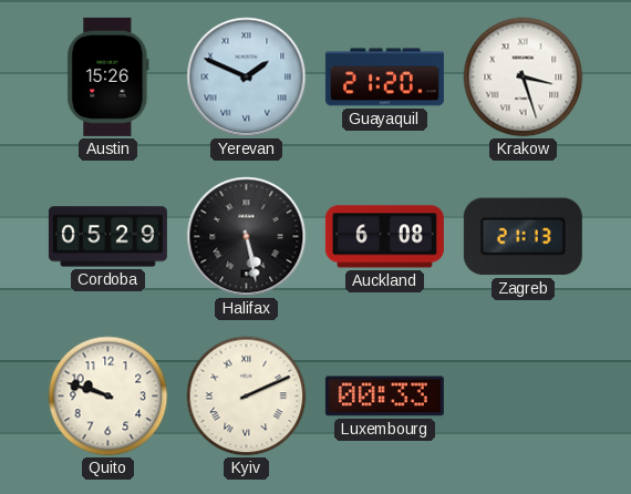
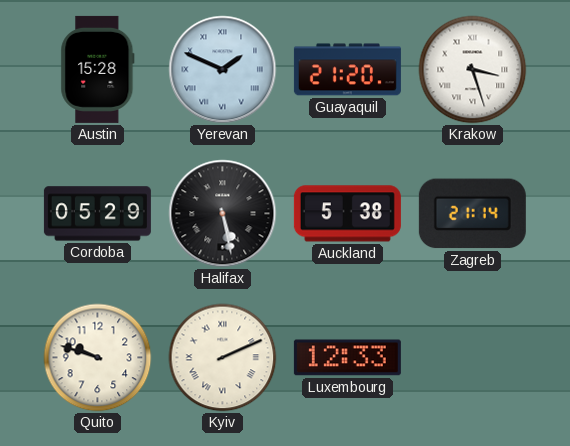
Austin: 15:26 -> 15:28
Auckland: 6:08 -> 5:38
Zagreb: 21:13 -> 21:14
Luxembourg: 00:33 -> 12:33
